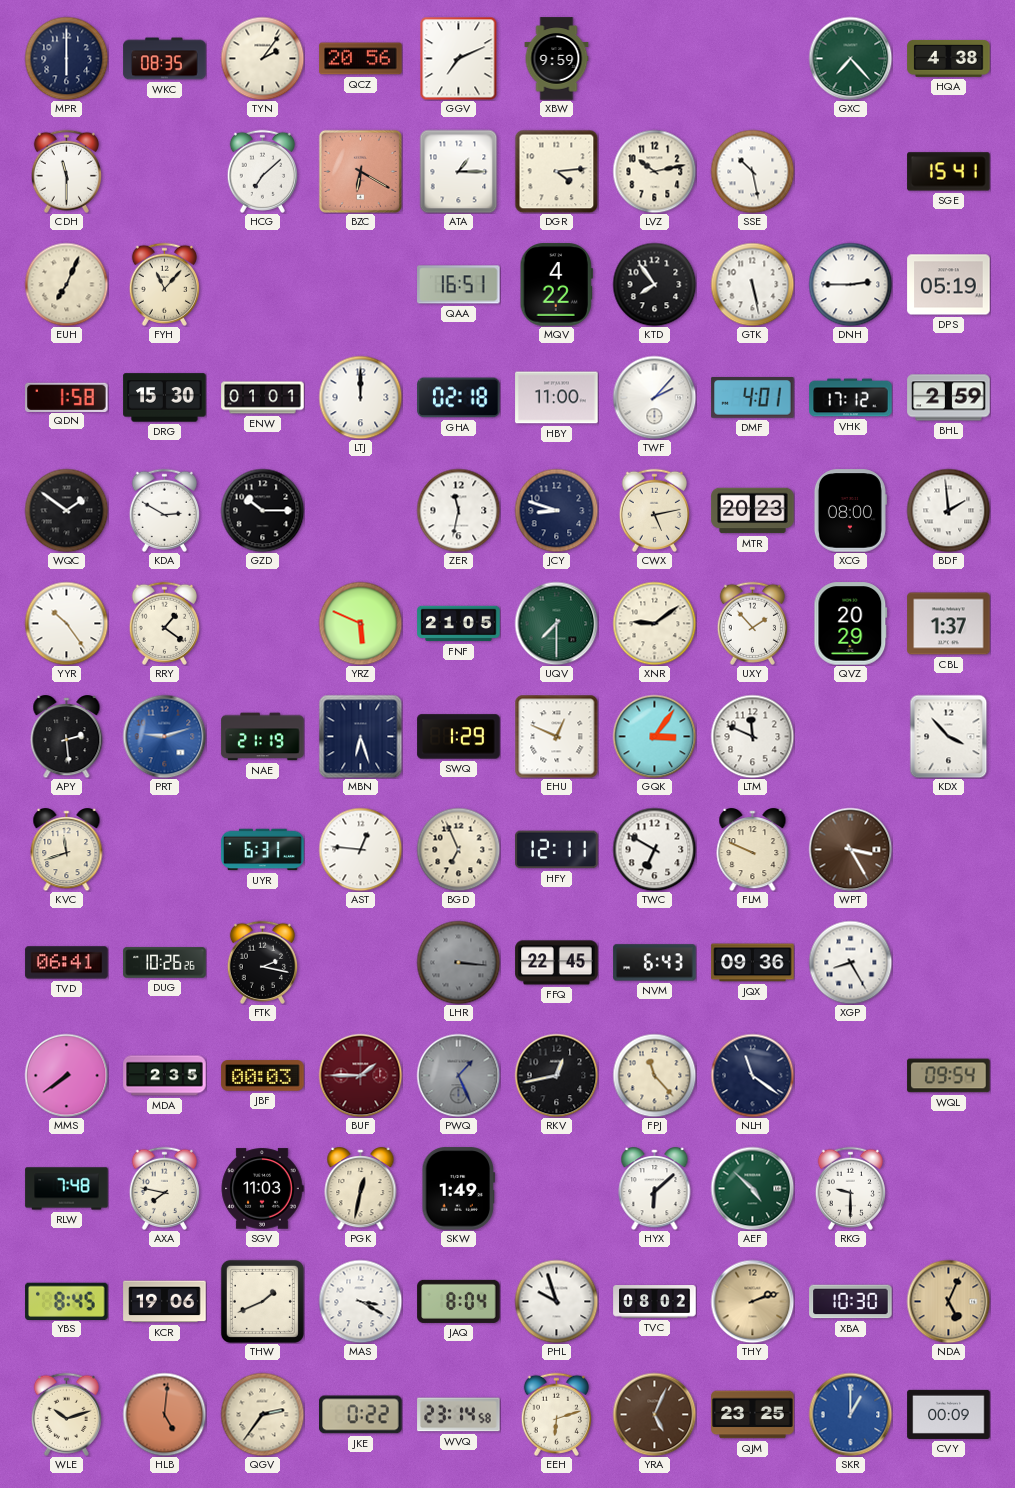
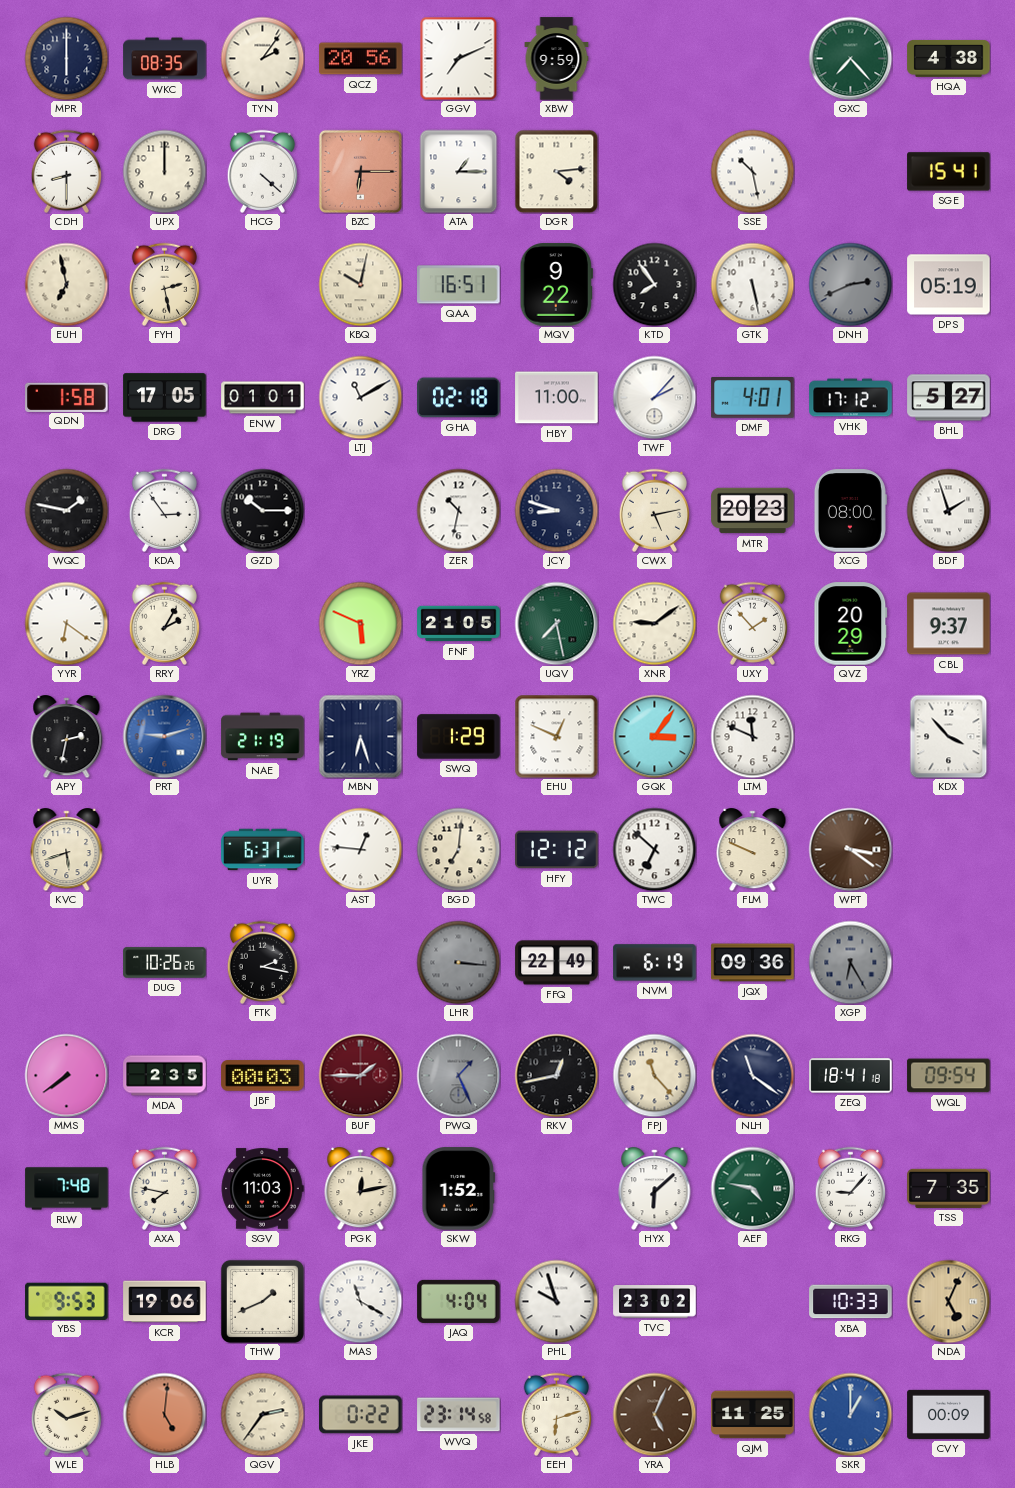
CDH: 11:30 -> 8:30
UPX: none -> 12:00
HCG: 7:08 -> 4:22
BZC: 6:20 -> 6:15
LVZ: 10:13 -> none
EUH: 7:04 -> 6:58
FYH: 11:07 -> 2:28
KBQ: none -> 10:02
MQV: 4:22 -> 9:22
DNH: 2:45 -> 2:41
DNH dial: white -> grey
DRG: 15:30 -> 17:05
LTJ: 12:00 -> 11:10
BHL: 2:59 -> 5:27
WQC: 1:51 -> 1:47
KDA: 2:50 -> 2:54
ZER: 11:32 -> 10:32
BDF: 1:59 -> 1:57
YYR: 10:24 -> 6:21
RRY: 1:21 -> 2:05
UQV: 7:30 -> 7:28
CBL: 1:37 -> 9:37
APY: 2:29 -> 2:32
KVC: 11:42 -> 5:42
BGD: 6:56 -> 7:01
HFY: 12:11 -> 12:12
TWC: 6:50 -> 6:52
WPT: 3:25 -> 3:21
TVD: 06:41 -> none
FFQ: 22:45 -> 22:49
NVM: 6:43 -> 6:19
XGP: 8:25 -> 6:25
XGP dial: white -> grey
ZEQ: none -> 18:41
PGK: 12:32 -> 12:13
SKW: 1:49 -> 1:52
AEF: 4:52 -> 4:47
RKG: 9:30 -> 9:07
TSS: none -> 7:35
YBS: 8:45 -> 9:53
MAS: 3:20 -> 11:20
JAQ: 8:04 -> 4:04
TVC: 08:02 -> 23:02
THY: 2:12 -> none
XBA: 10:30 -> 10:33
QJM: 23:25 -> 11:25
